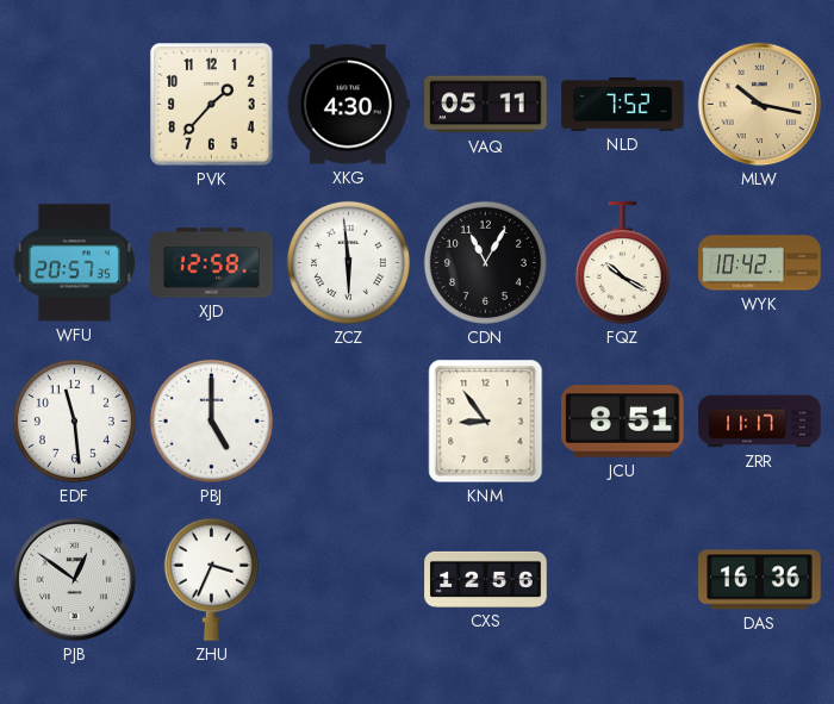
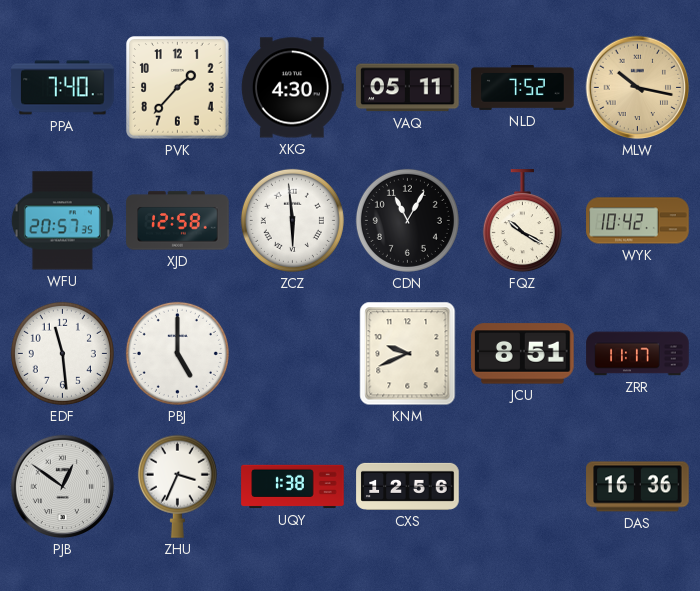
PPA: none -> 7:40
KNM: 8:54 -> 9:41
UQY: none -> 1:38
